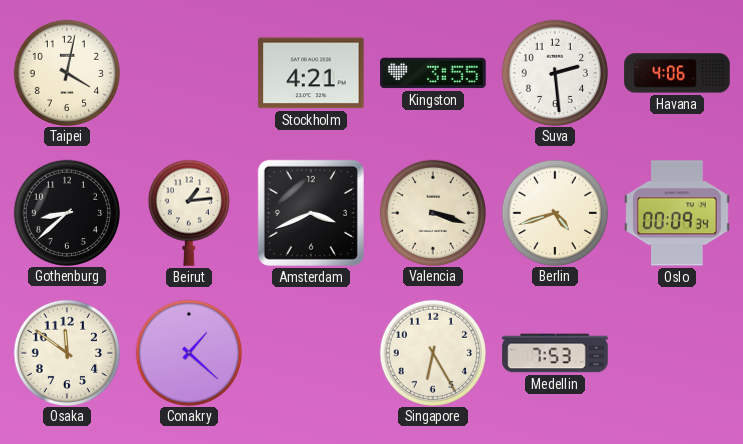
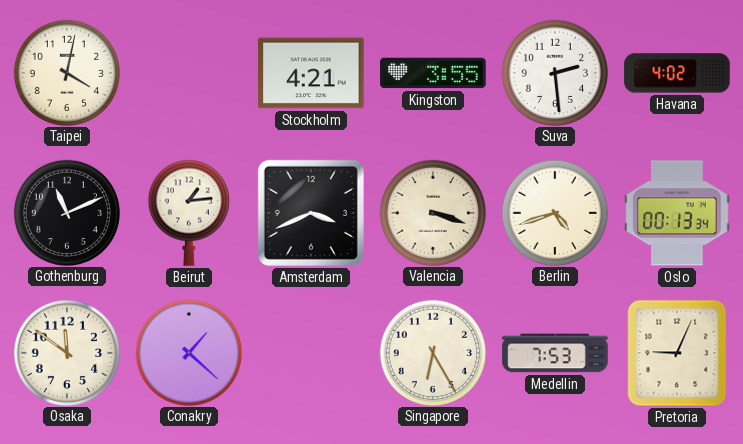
Havana: 4:06 -> 4:02
Gothenburg: 8:38 -> 11:11
Oslo: 00:09 -> 00:13
Pretoria: none -> 9:04
